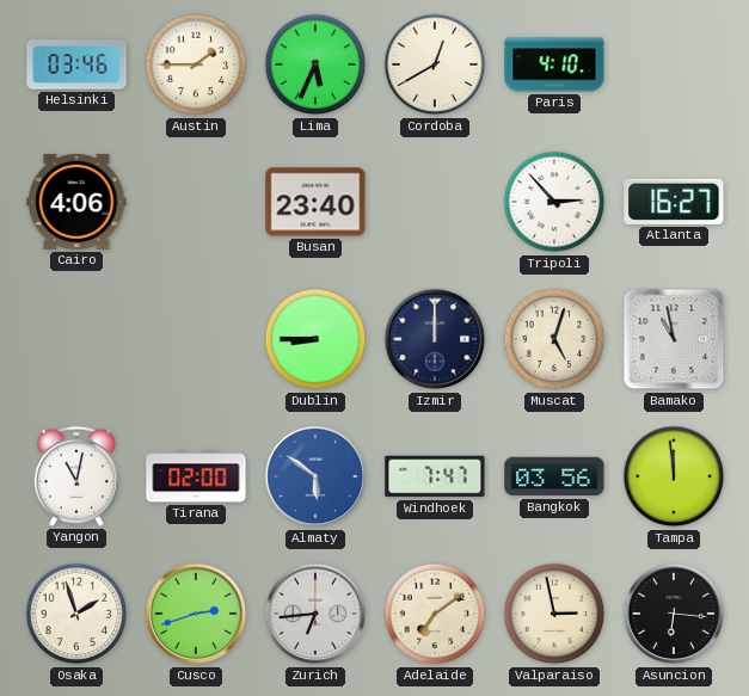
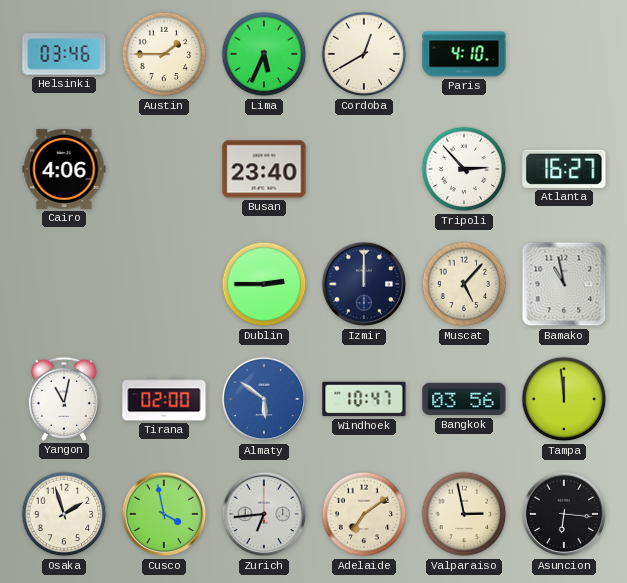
Dublin: 8:45 -> 2:45
Muscat: 5:03 -> 5:07
Windhoek: 7:47 -> 10:47
Cusco: 2:42 -> 3:58
